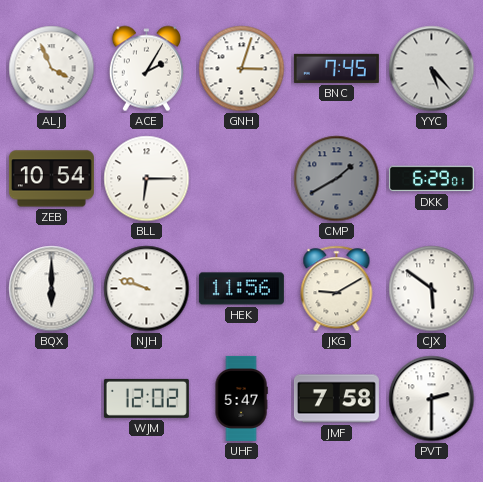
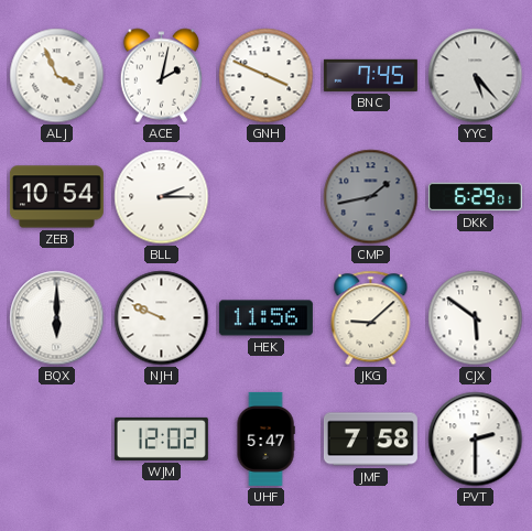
ACE: 2:05 -> 2:02
GNH: 3:03 -> 3:49
BLL: 6:15 -> 2:15
CMP: 1:40 -> 1:43
NJH: 9:48 -> 9:49
JKG: 9:10 -> 9:08
